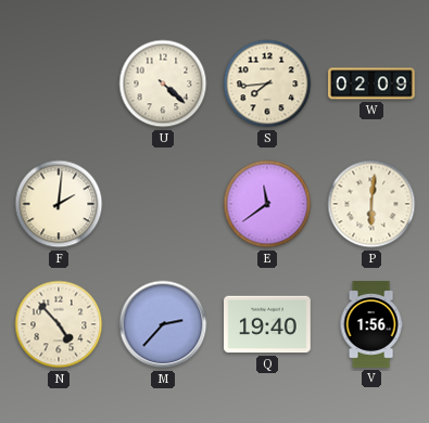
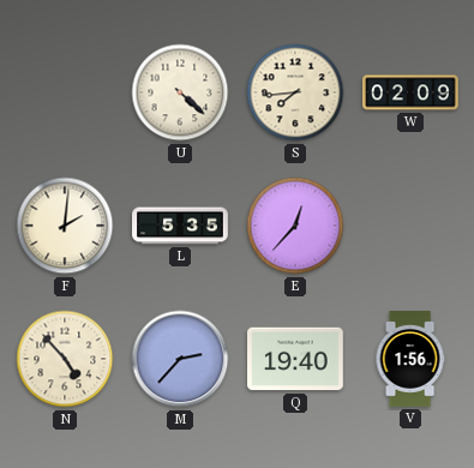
L: none -> 5:35
E: 11:39 -> 12:37
P: 6:01 -> none
